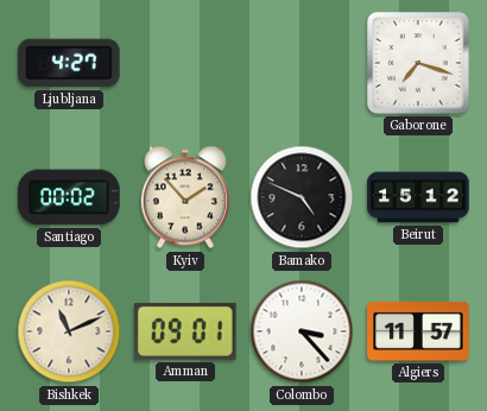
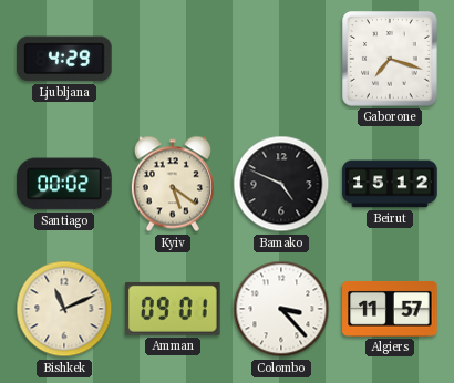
Ljubljana: 4:27 -> 4:29
Kyiv: 1:53 -> 5:21
